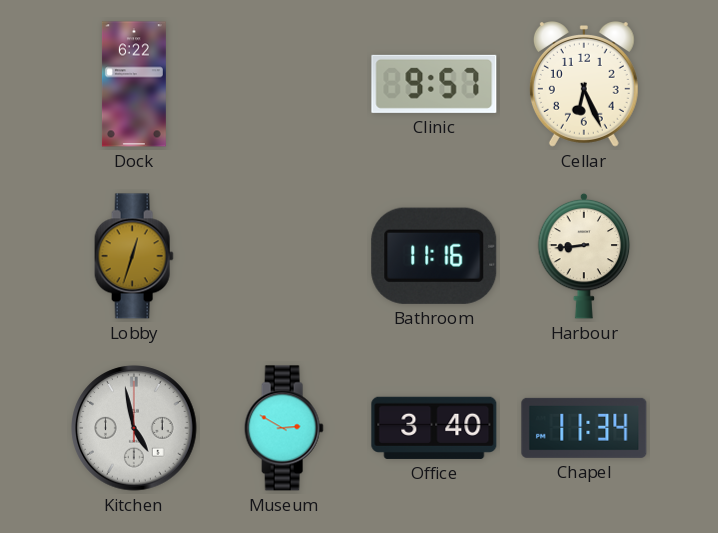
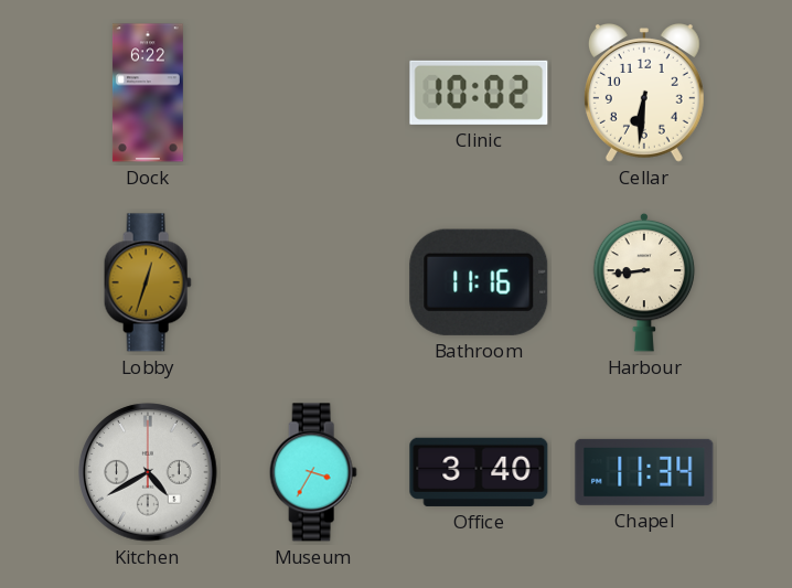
Clinic: 9:57 -> 10:02
Cellar: 6:26 -> 6:31
Kitchen: 4:58 -> 4:40
Museum: 2:50 -> 3:35
